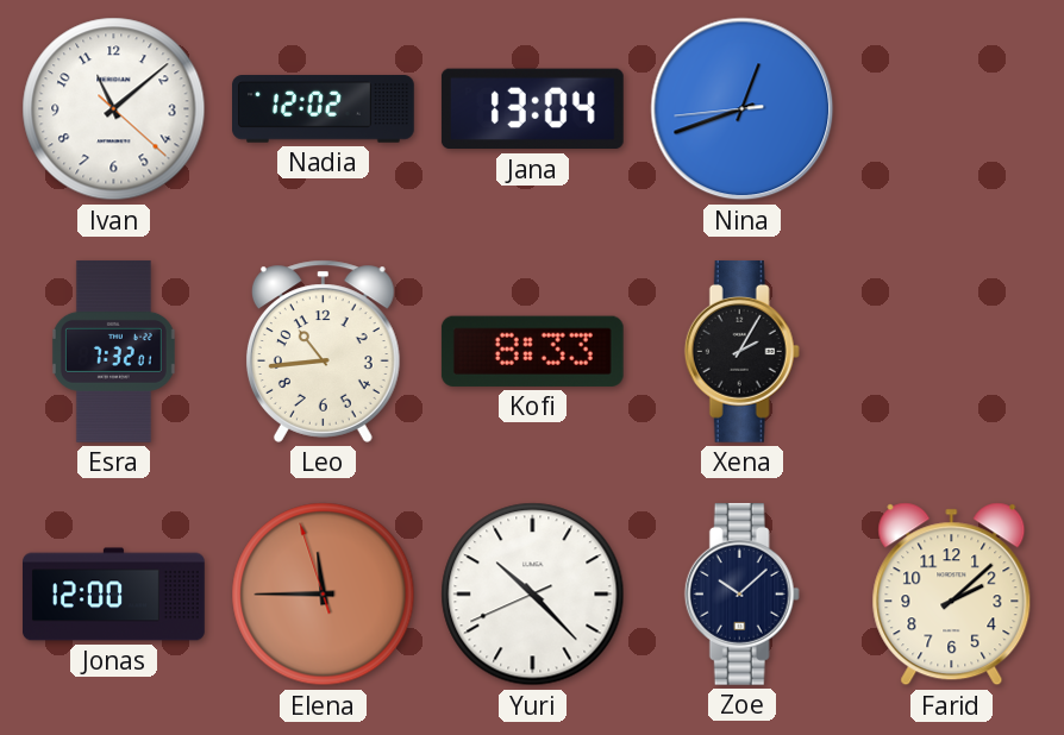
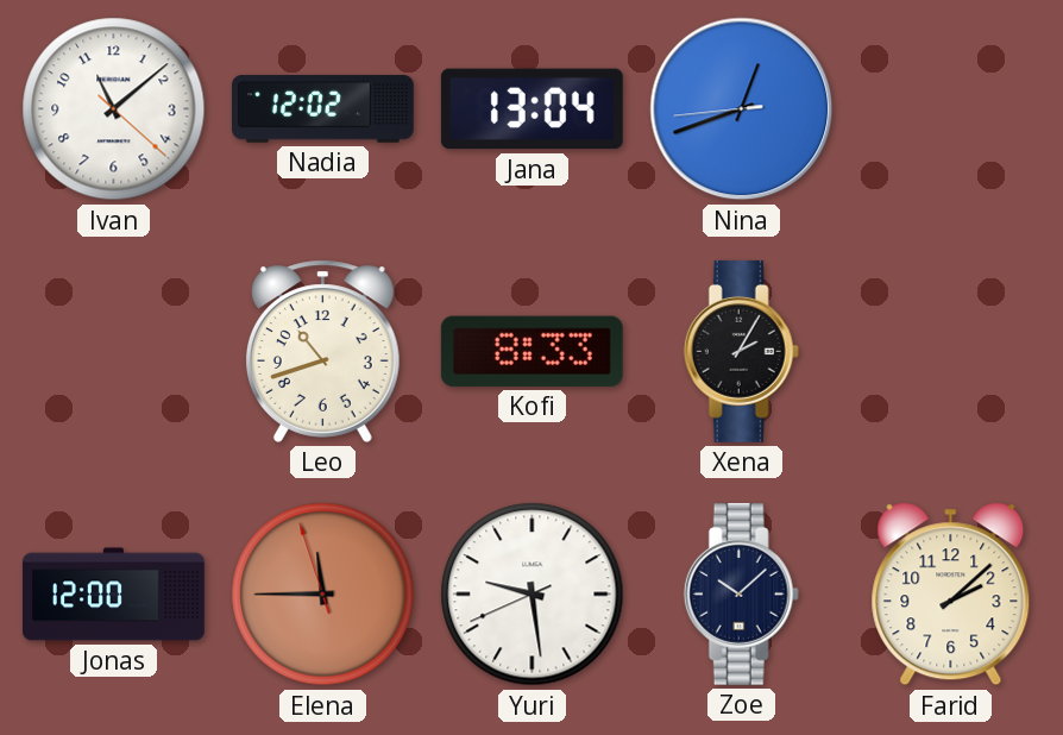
Esra: 7:32 -> none
Leo: 10:44 -> 10:42
Yuri: 10:22 -> 9:28
